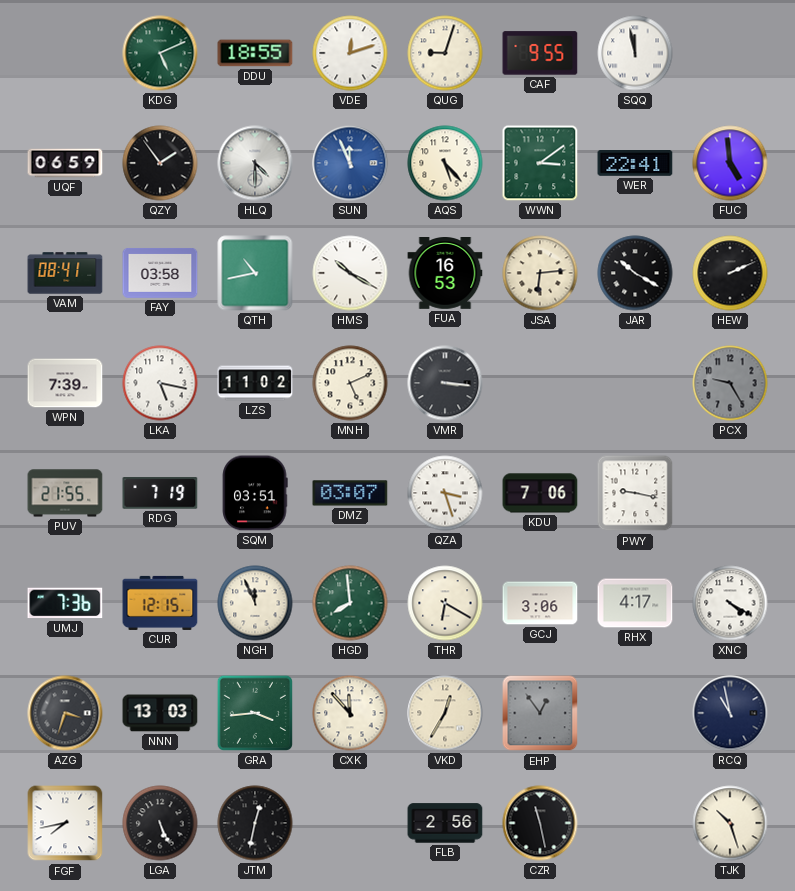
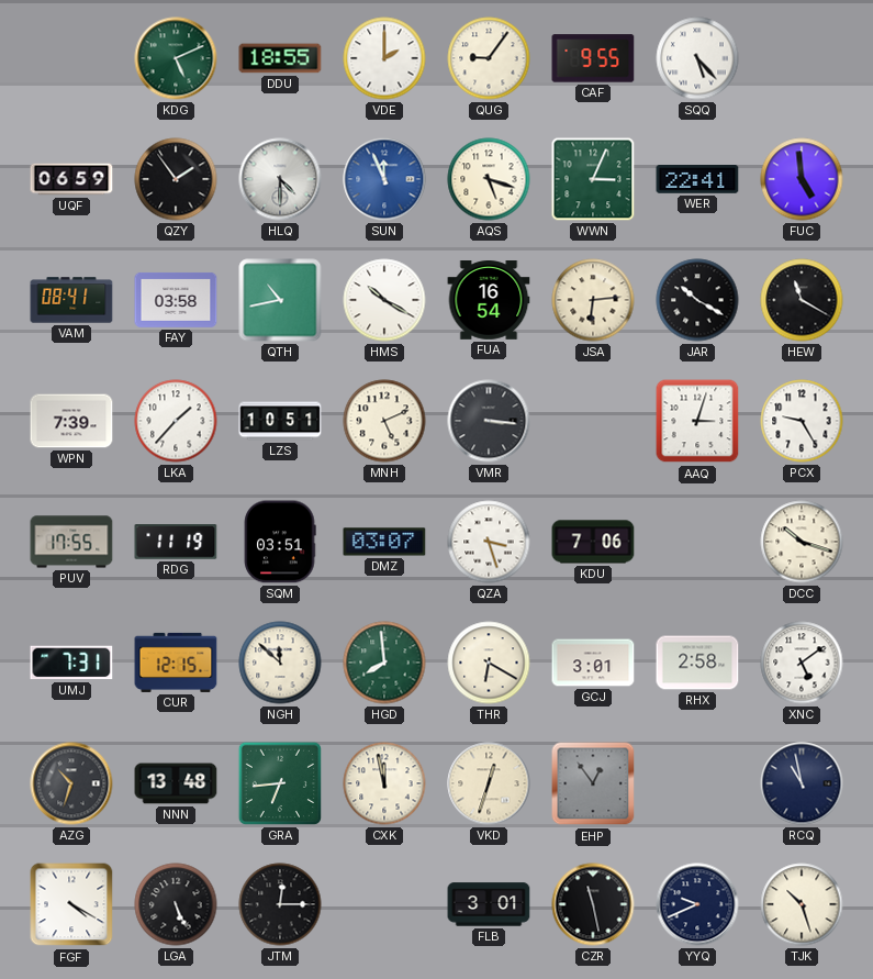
VDE: 12:12 -> 2:00
QUG: 9:03 -> 9:06
SQQ: 11:58 -> 5:23
AQS: 5:23 -> 5:18
WWN: 3:09 -> 3:04
FUA: 16:53 -> 16:54
HEW: 2:11 -> 11:20
LKA: 5:17 -> 1:37
LZS: 11:02 -> 10:51
AAQ: none -> 3:03
PCX dial: grey -> white
PUV: 21:55 -> 17:55
RDG: 7:19 -> 11:19
PWY: 9:17 -> none
DCC: none -> 10:18
UMJ: 7:36 -> 7:31
NGH: 11:56 -> 11:52
GCJ: 3:06 -> 3:01
RHX: 4:17 -> 2:58
XNC: 4:20 -> 5:09
AZG: 3:33 -> 10:33
NNN: 13:03 -> 13:48
GRA: 3:44 -> 6:44
CXK: 11:53 -> 11:58
VKD: 12:35 -> 12:33
FGF: 7:43 -> 4:20
JTM: 12:32 -> 12:15
FLB: 2:56 -> 3:01
YYQ: none -> 9:41
